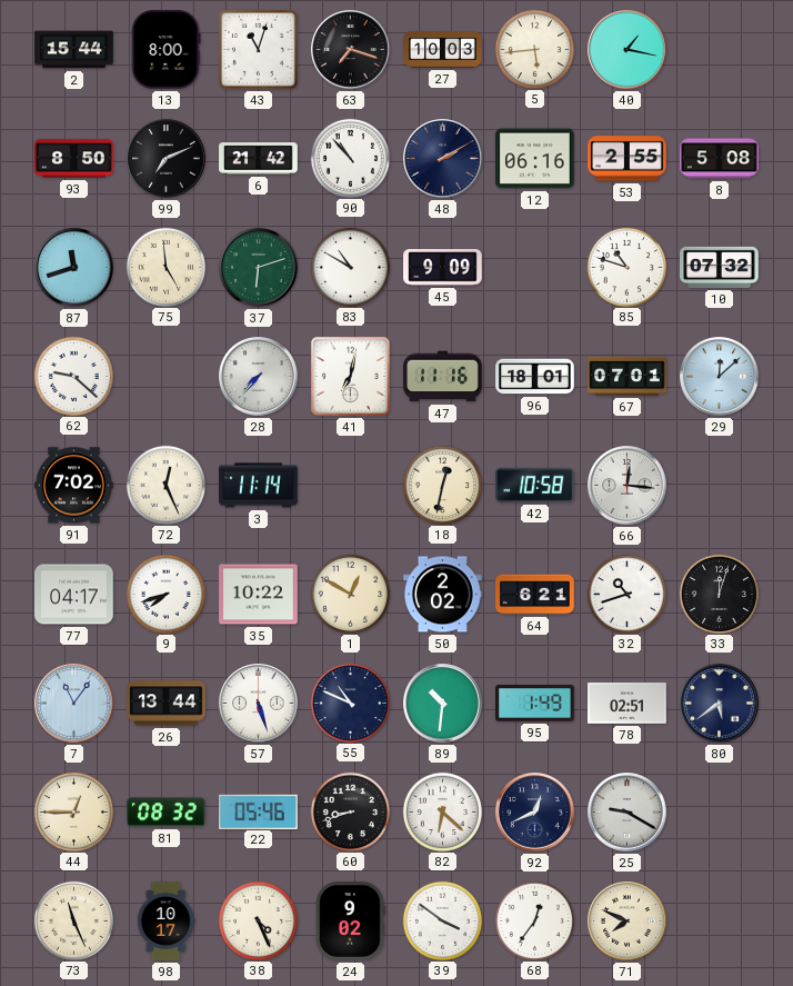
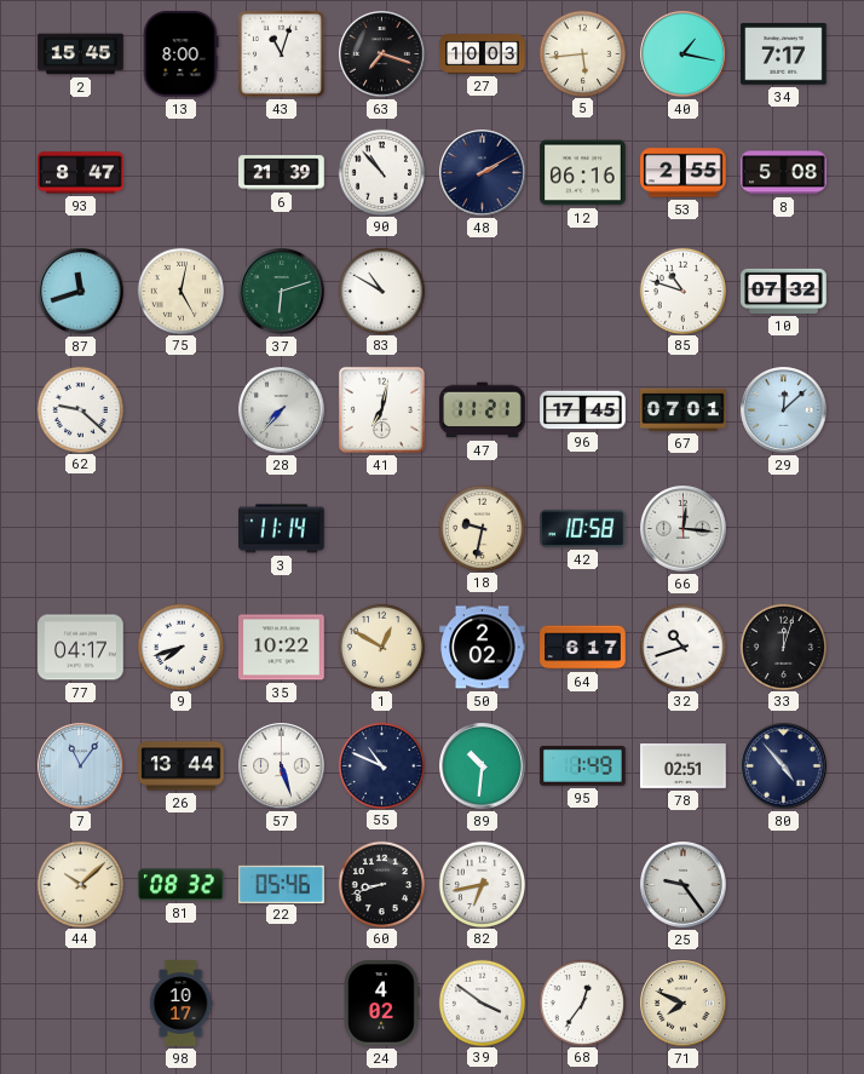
2: 15:44 -> 15:45
34: none -> 7:17
93: 8:50 -> 8:47
99: 7:11 -> none
6: 21:42 -> 21:39
75: 4:59 -> 5:02
45: 9:09 -> none
47: 11:16 -> 11:21
96: 18:01 -> 17:45
91: 7:02 -> none
72: 12:26 -> none
18: 12:32 -> 9:32
64: 6:21 -> 6:17
80: 5:39 -> 4:53
44: 12:45 -> 10:08
82: 6:22 -> 6:43
92: 12:41 -> none
25: 9:20 -> 9:24
73: 11:26 -> none
38: 4:26 -> none
24: 9:02 -> 4:02
